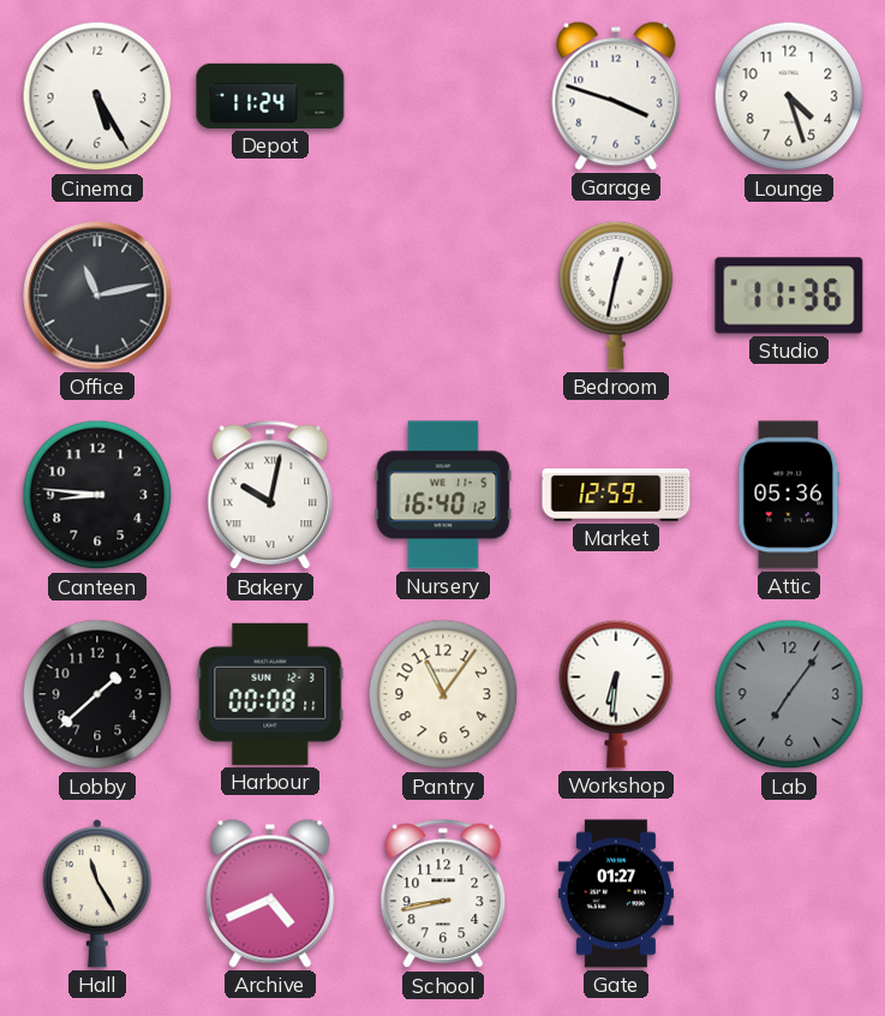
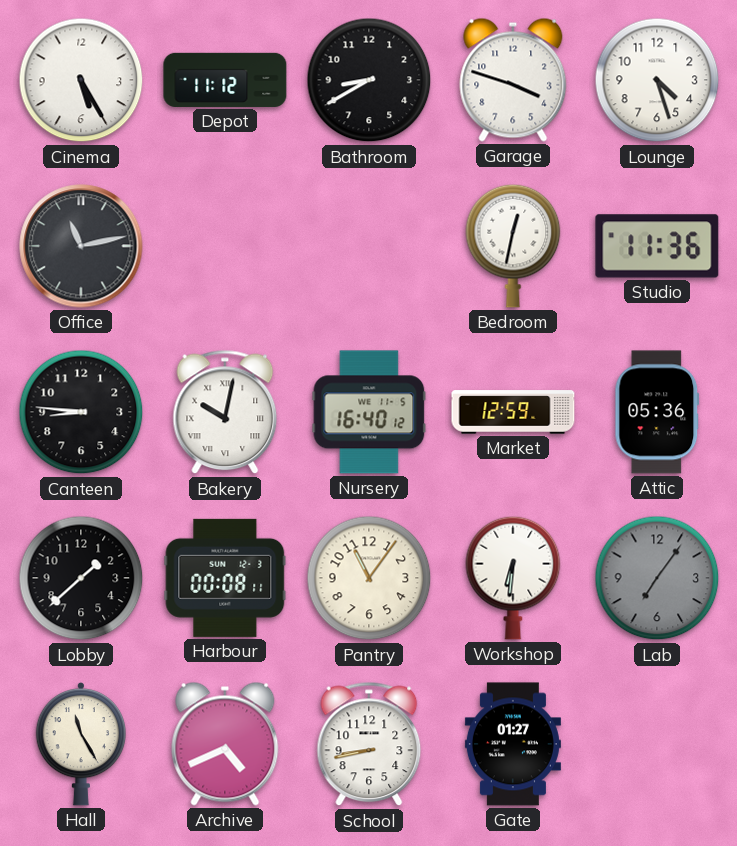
Depot: 11:24 -> 11:12
Bathroom: none -> 8:40
